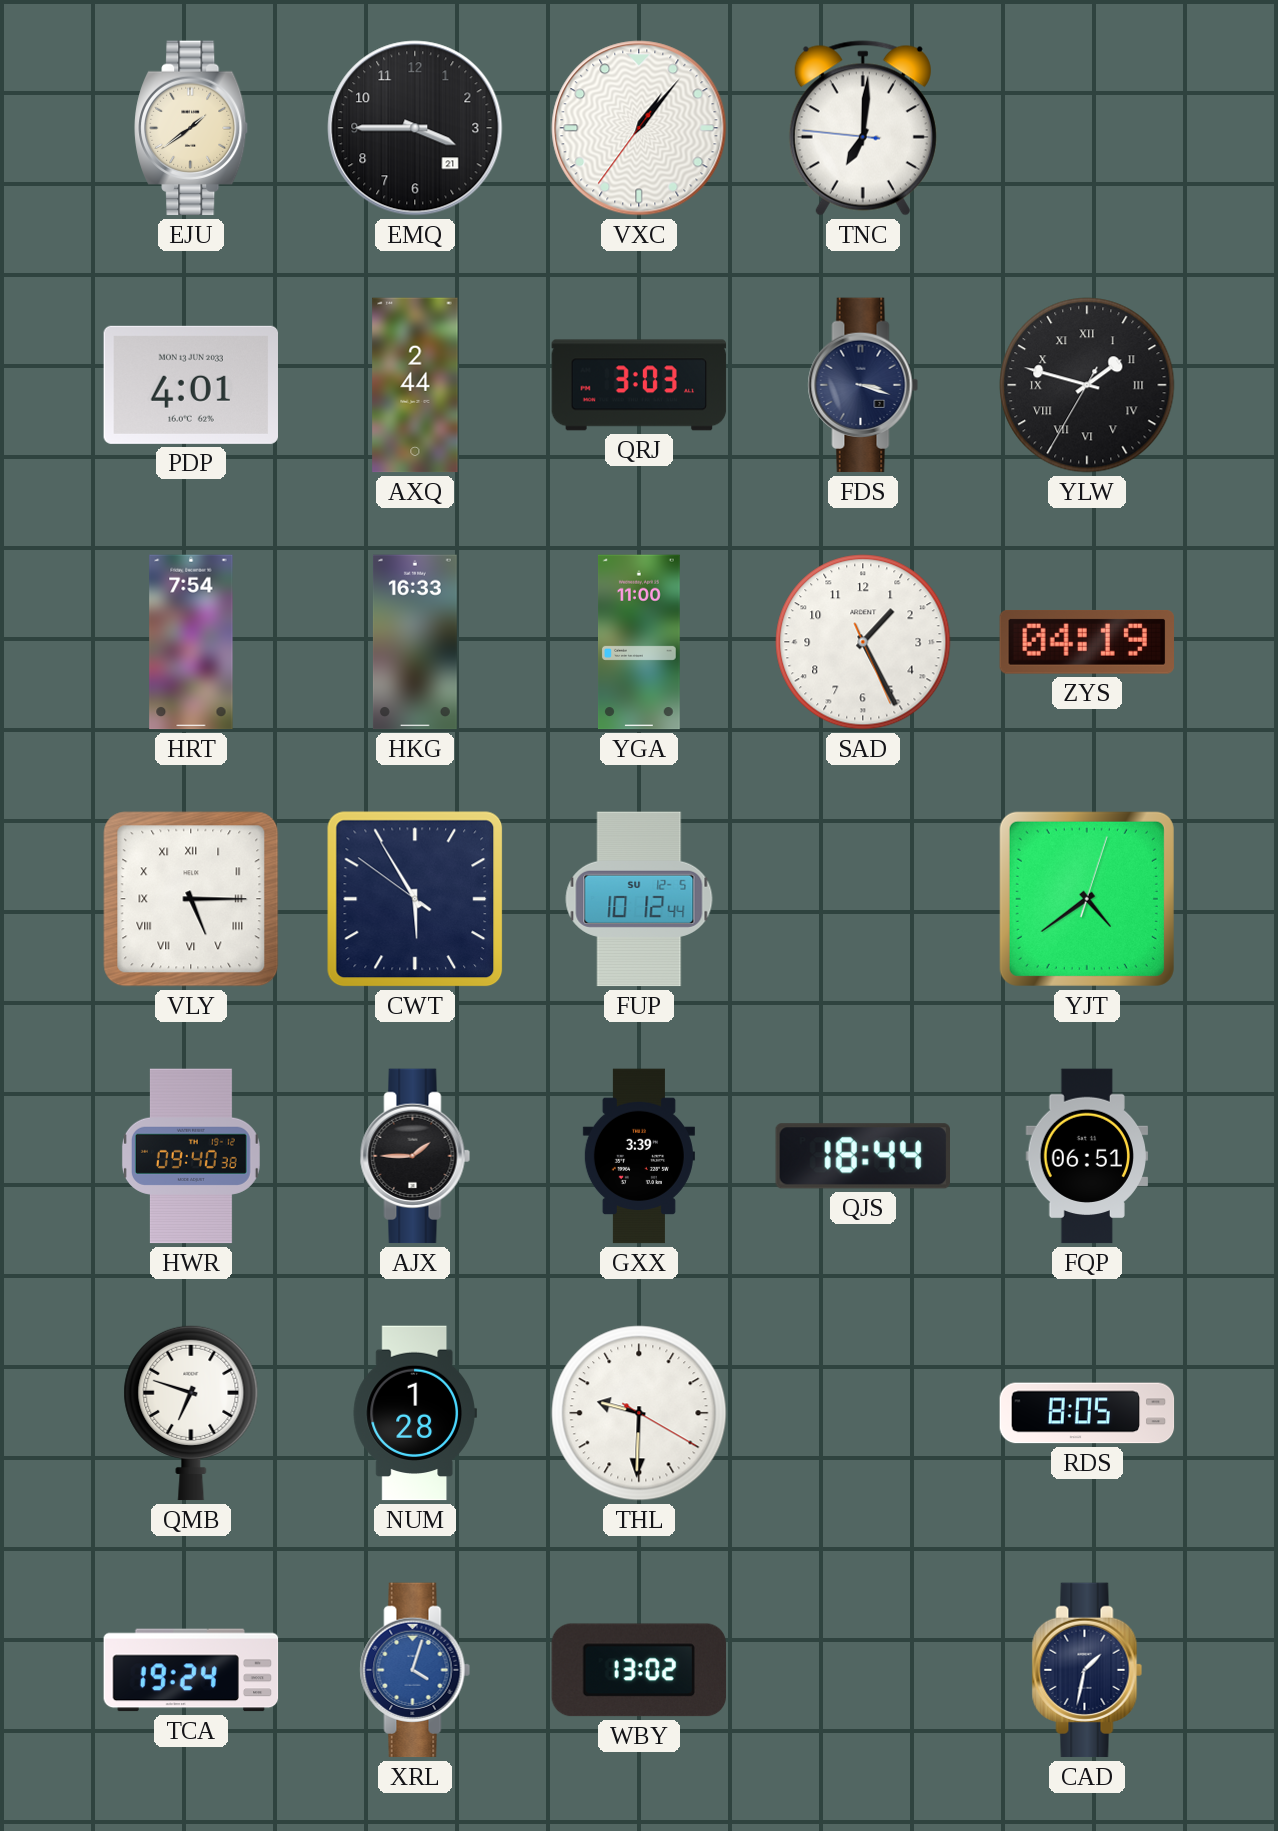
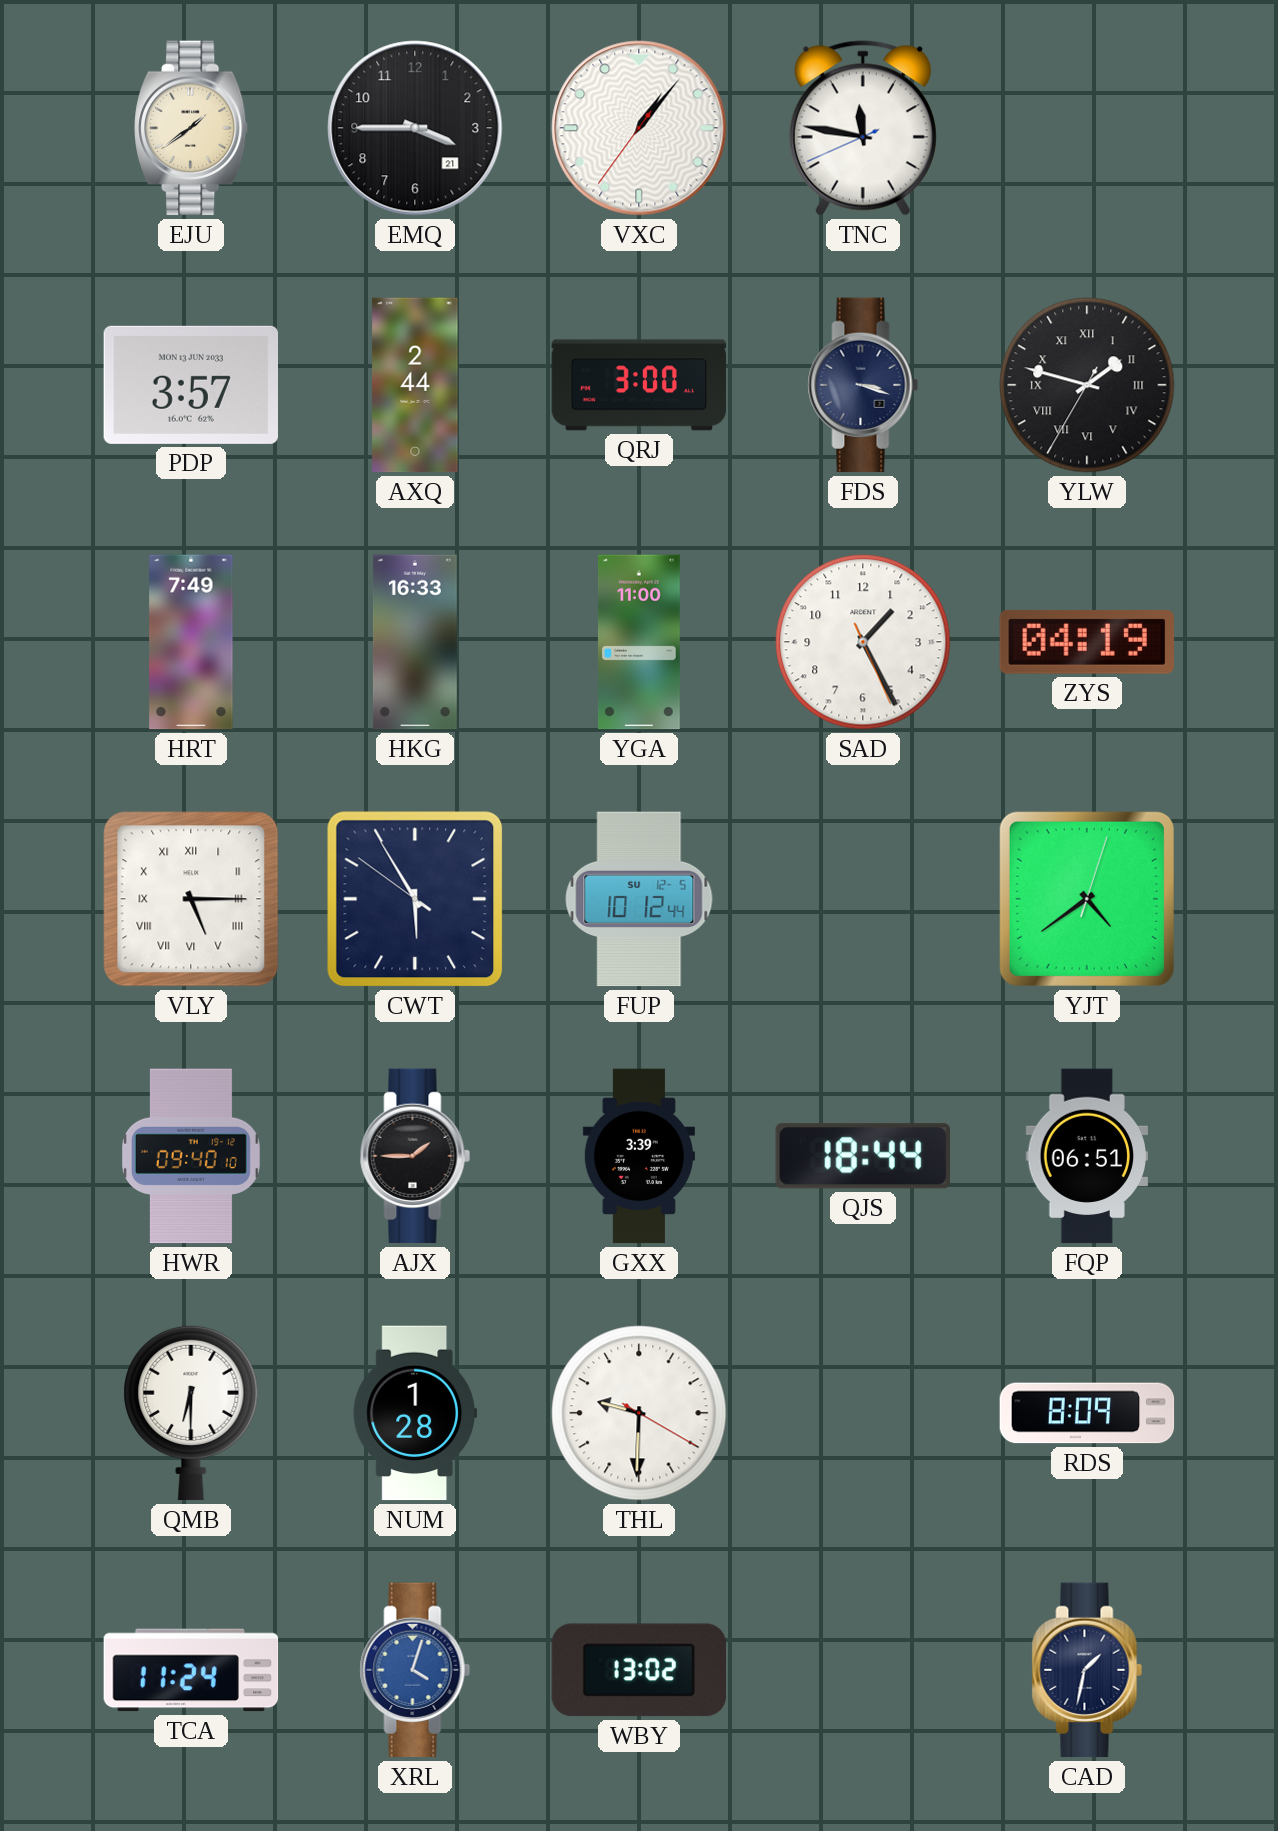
TNC: 7:00 -> 11:46
PDP: 4:01 -> 3:57
QRJ: 3:03 -> 3:00
HRT: 7:54 -> 7:49
HWR: 09:40:38 -> 09:40:10
QMB: 6:48 -> 6:30
RDS: 8:05 -> 8:09
TCA: 19:24 -> 11:24
